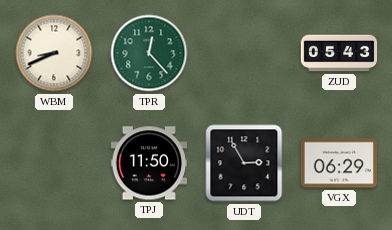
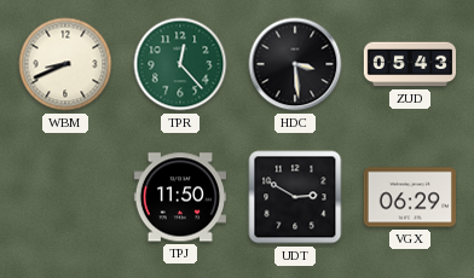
HDC: none -> 3:29
UDT: 2:55 -> 2:50
